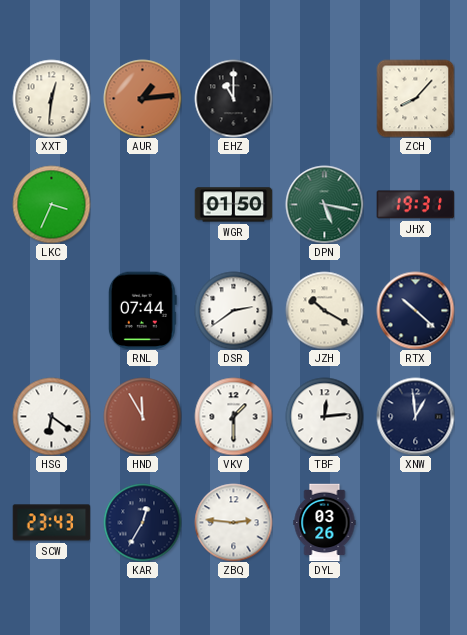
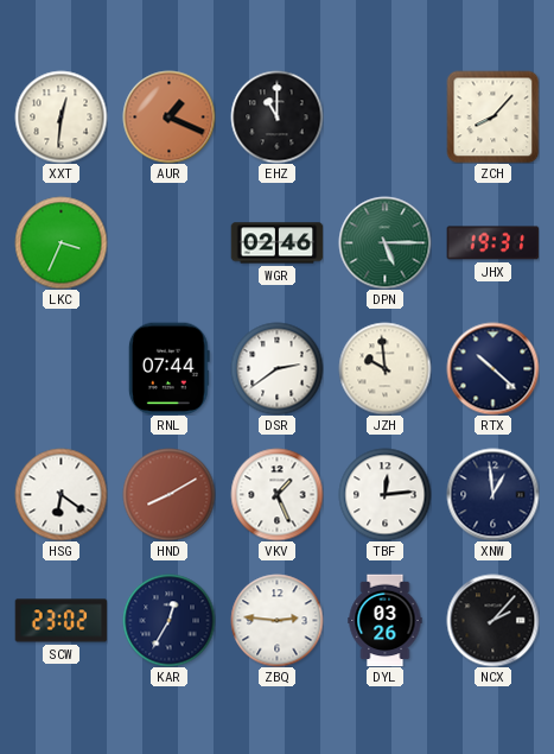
AUR: 1:14 -> 1:19
WGR: 01:50 -> 02:46
DPN: 5:17 -> 5:15
JZH: 10:20 -> 9:59
HND: 11:55 -> 8:10
VKV: 1:30 -> 1:26
SCW: 23:43 -> 23:02
NCX: none -> 2:07
